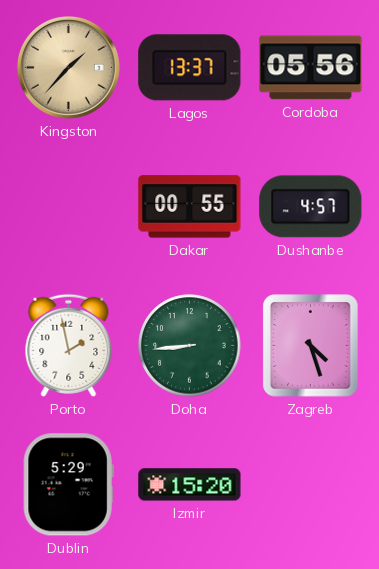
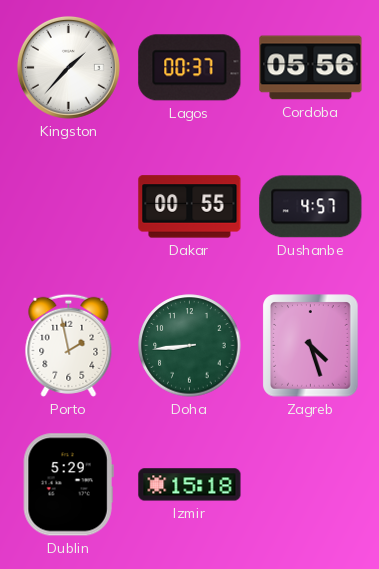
Kingston dial: champagne -> white
Lagos: 13:37 -> 00:37
Izmir: 15:20 -> 15:18
